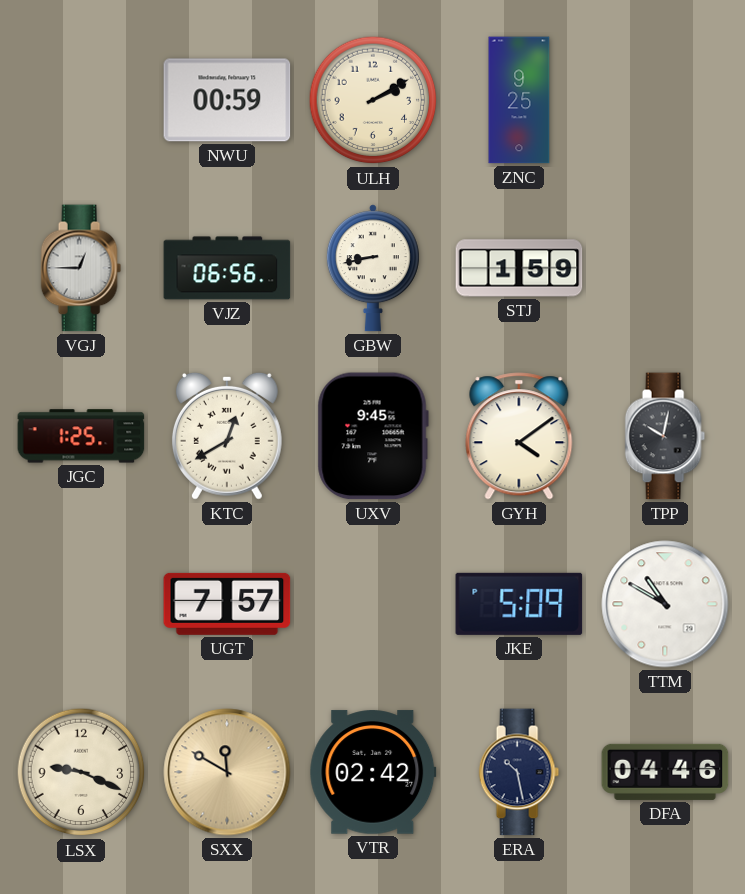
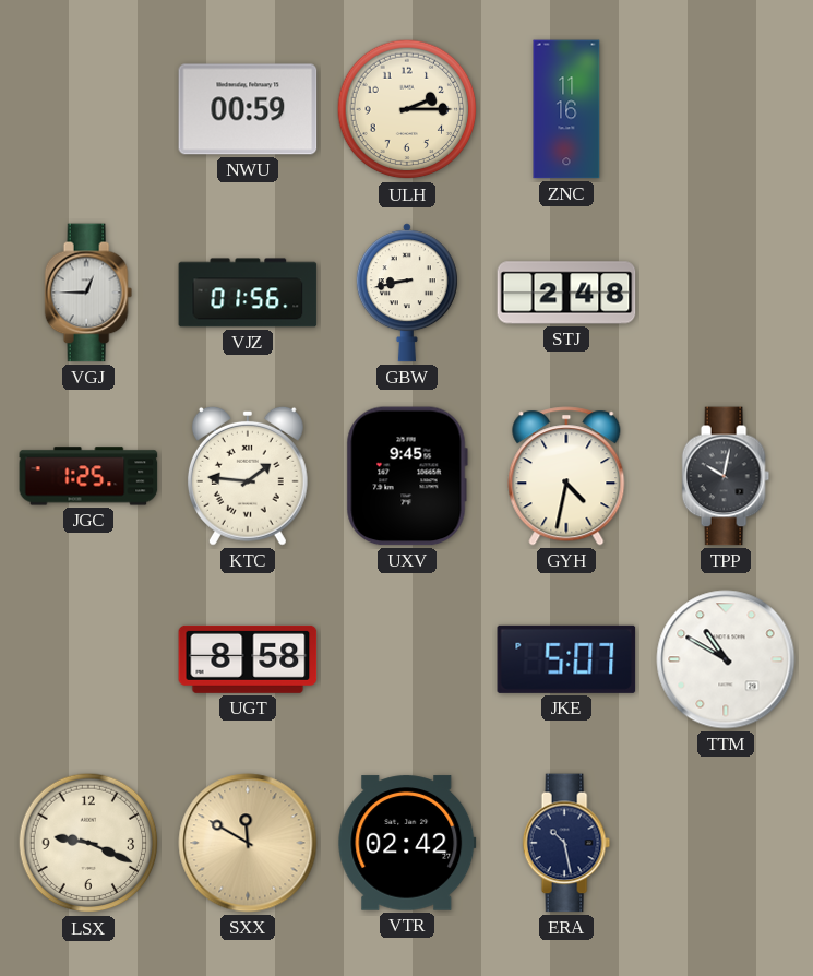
ULH: 2:10 -> 2:15
ZNC: 9:25 -> 11:16
VJZ: 06:56 -> 01:56
STJ: 1:59 -> 2:48
KTC: 12:40 -> 1:46
GYH: 4:09 -> 4:32
UGT: 7:57 -> 8:58
JKE: 5:09 -> 5:07
DFA: 04:46 -> none
